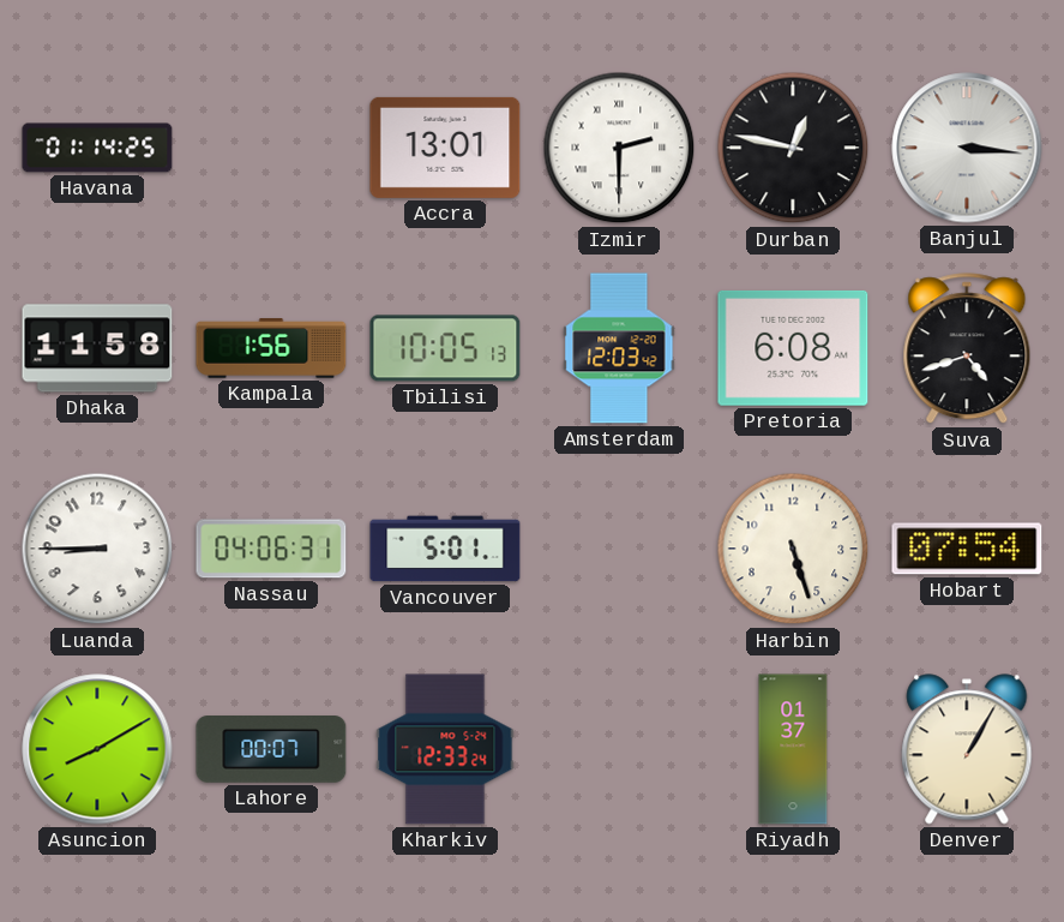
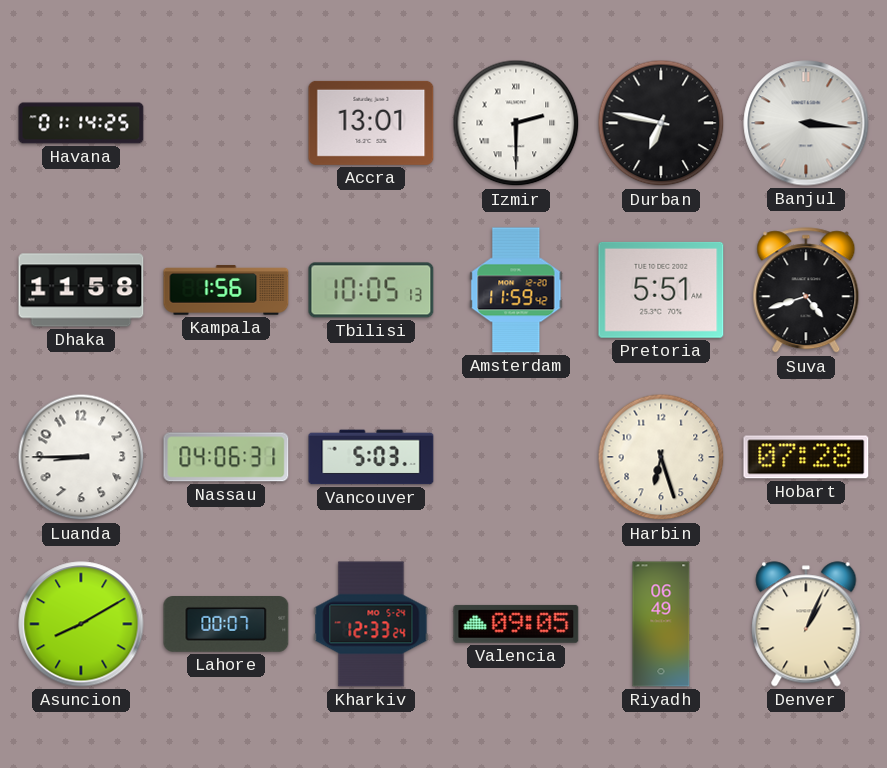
Durban: 12:47 -> 6:47
Amsterdam: 12:03 -> 11:59
Pretoria: 6:08 -> 5:51
Vancouver: 5:01 -> 5:03
Harbin: 5:27 -> 6:27
Hobart: 07:54 -> 07:28
Valencia: none -> 09:05
Riyadh: 01:37 -> 06:49
Denver: 1:05 -> 1:04
